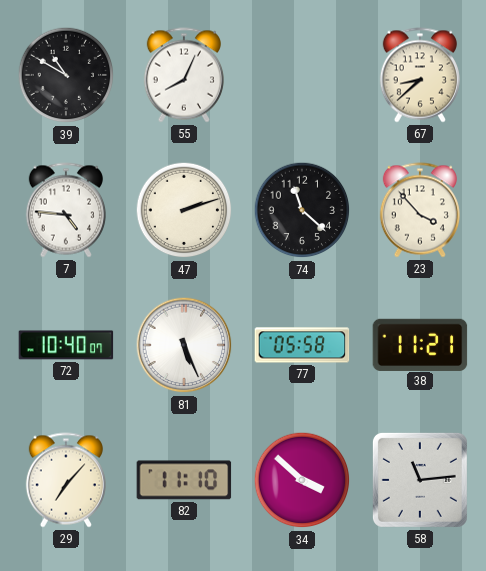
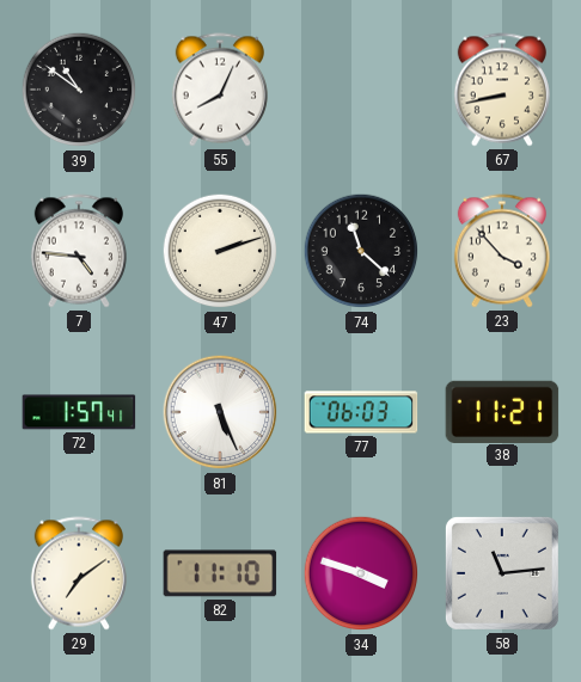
39: 10:50 -> 10:51
67: 8:38 -> 8:43
72: 10:40 -> 1:57
77: 05:58 -> 06:03
29: 7:07 -> 7:09
34: 3:52 -> 3:48
